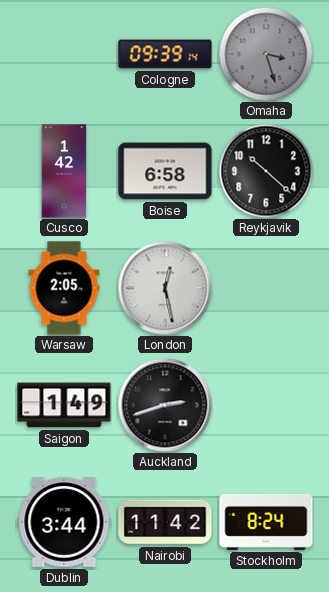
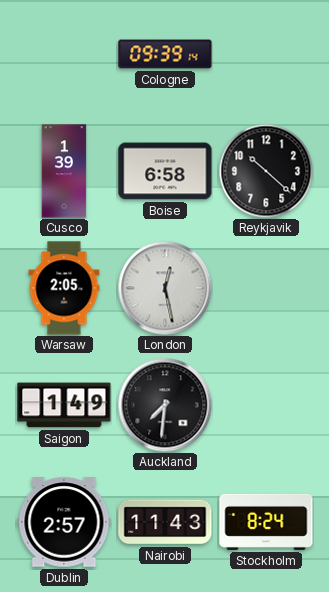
Omaha: 3:27 -> none
Cusco: 1:42 -> 1:39
Auckland: 2:42 -> 7:31
Dublin: 3:44 -> 2:57
Nairobi: 11:42 -> 11:43
